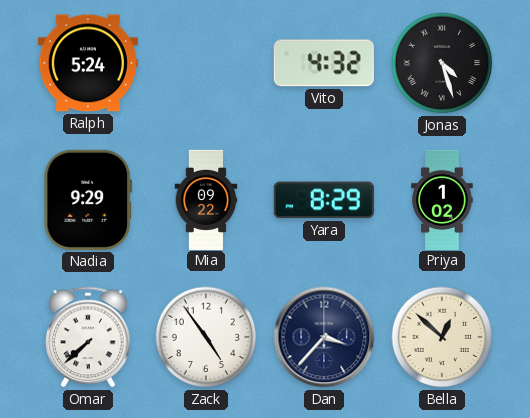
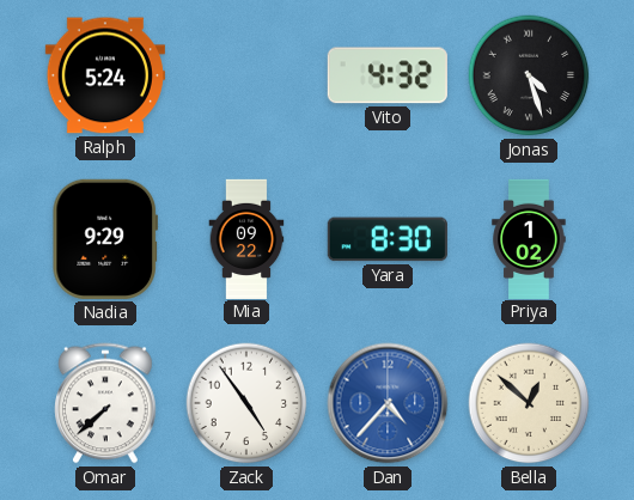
Yara: 8:29 -> 8:30
Dan: 3:37 -> 4:37
Dan dial: navy -> blue
